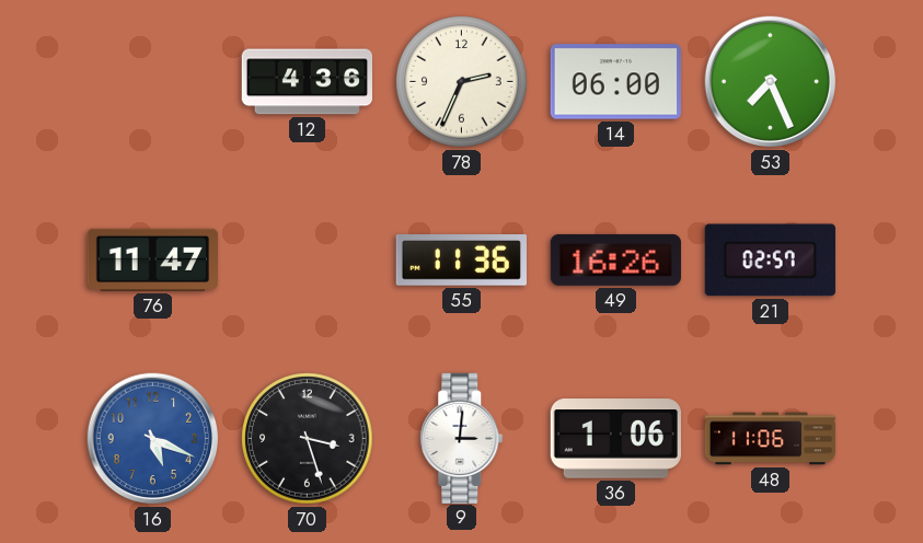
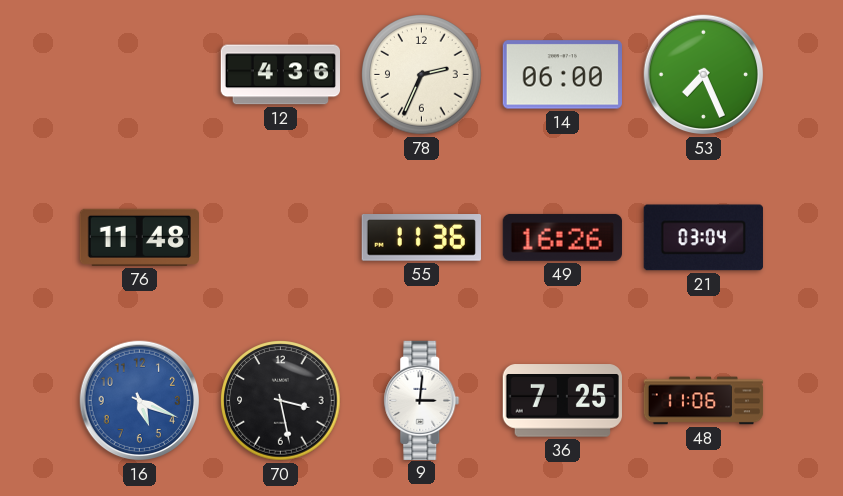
76: 11:47 -> 11:48
21: 02:57 -> 03:04
70: 3:27 -> 3:28
36: 1:06 -> 7:25
